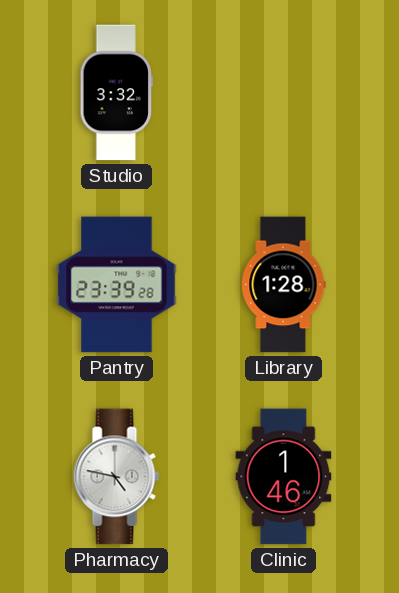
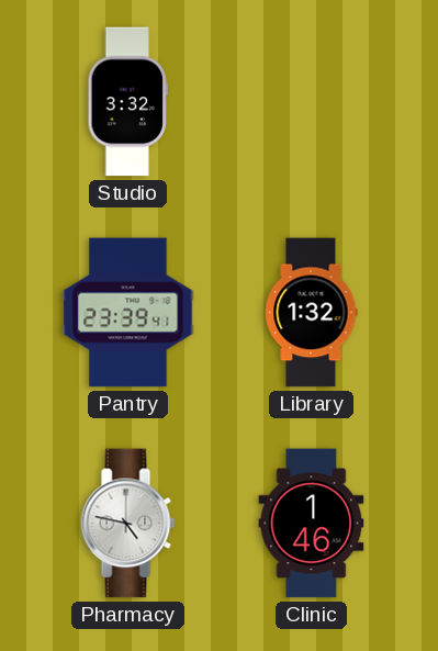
Pantry: 23:39:28 -> 23:39:41
Library: 1:28 -> 1:32
